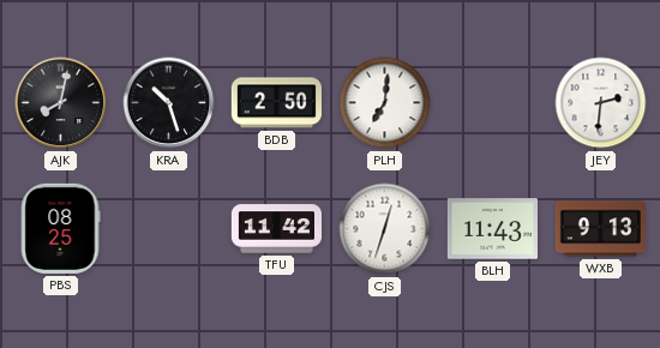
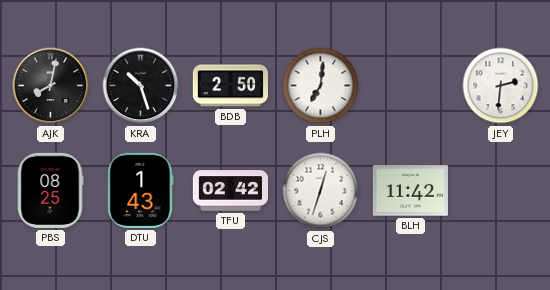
DTU: none -> 1:43
TFU: 11:42 -> 02:42
BLH: 11:43 -> 11:42
WXB: 9:13 -> none
